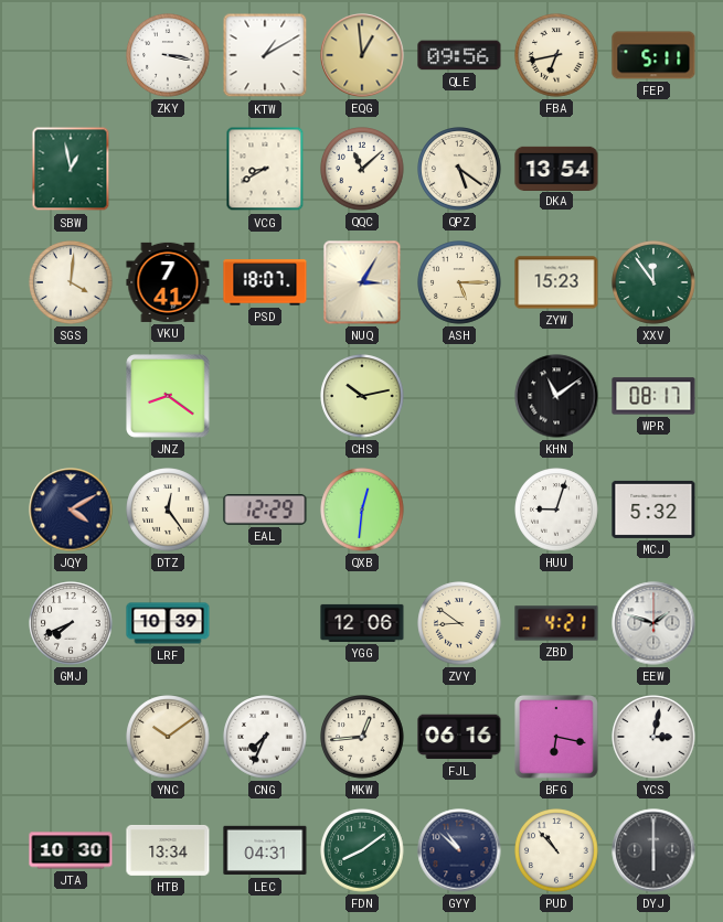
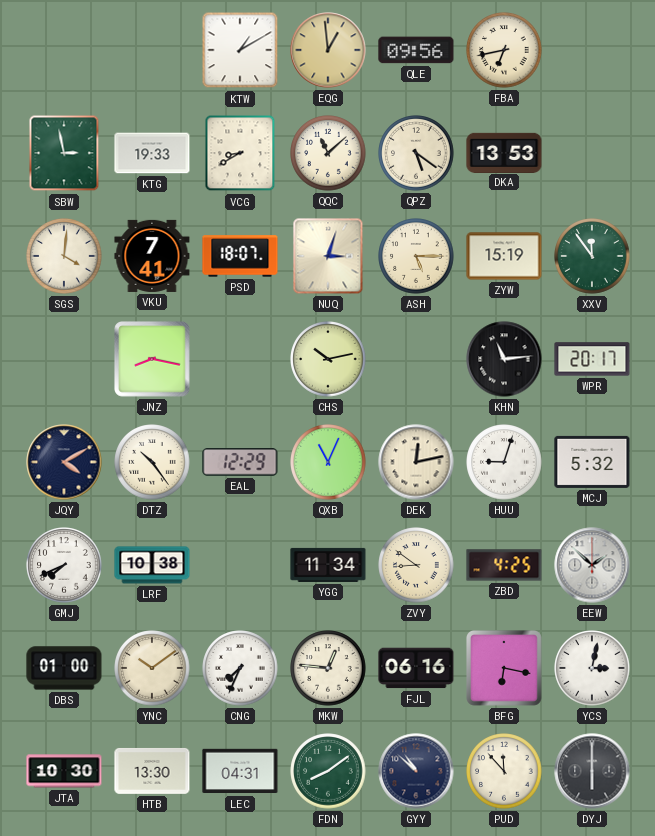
ZKY: 3:17 -> none
FEP: 5:11 -> none
SBW: 12:58 -> 2:58
KTG: none -> 19:33
DKA: 13:54 -> 13:53
NUQ: 3:05 -> 3:03
ZYW: 15:23 -> 15:19
JNZ: 8:21 -> 8:17
KHN: 11:09 -> 11:14
WPR: 08:17 -> 20:17
DTZ: 12:24 -> 10:24
QXB: 12:31 -> 11:04
DEK: none -> 12:13
LRF: 10:39 -> 10:38
YGG: 12:06 -> 11:34
ZBD: 4:21 -> 4:25
EEW: 1:48 -> 1:52
DBS: none -> 01:00
MKW: 12:44 -> 12:46
HTB: 13:34 -> 13:30
PUD: 10:53 -> 11:53
